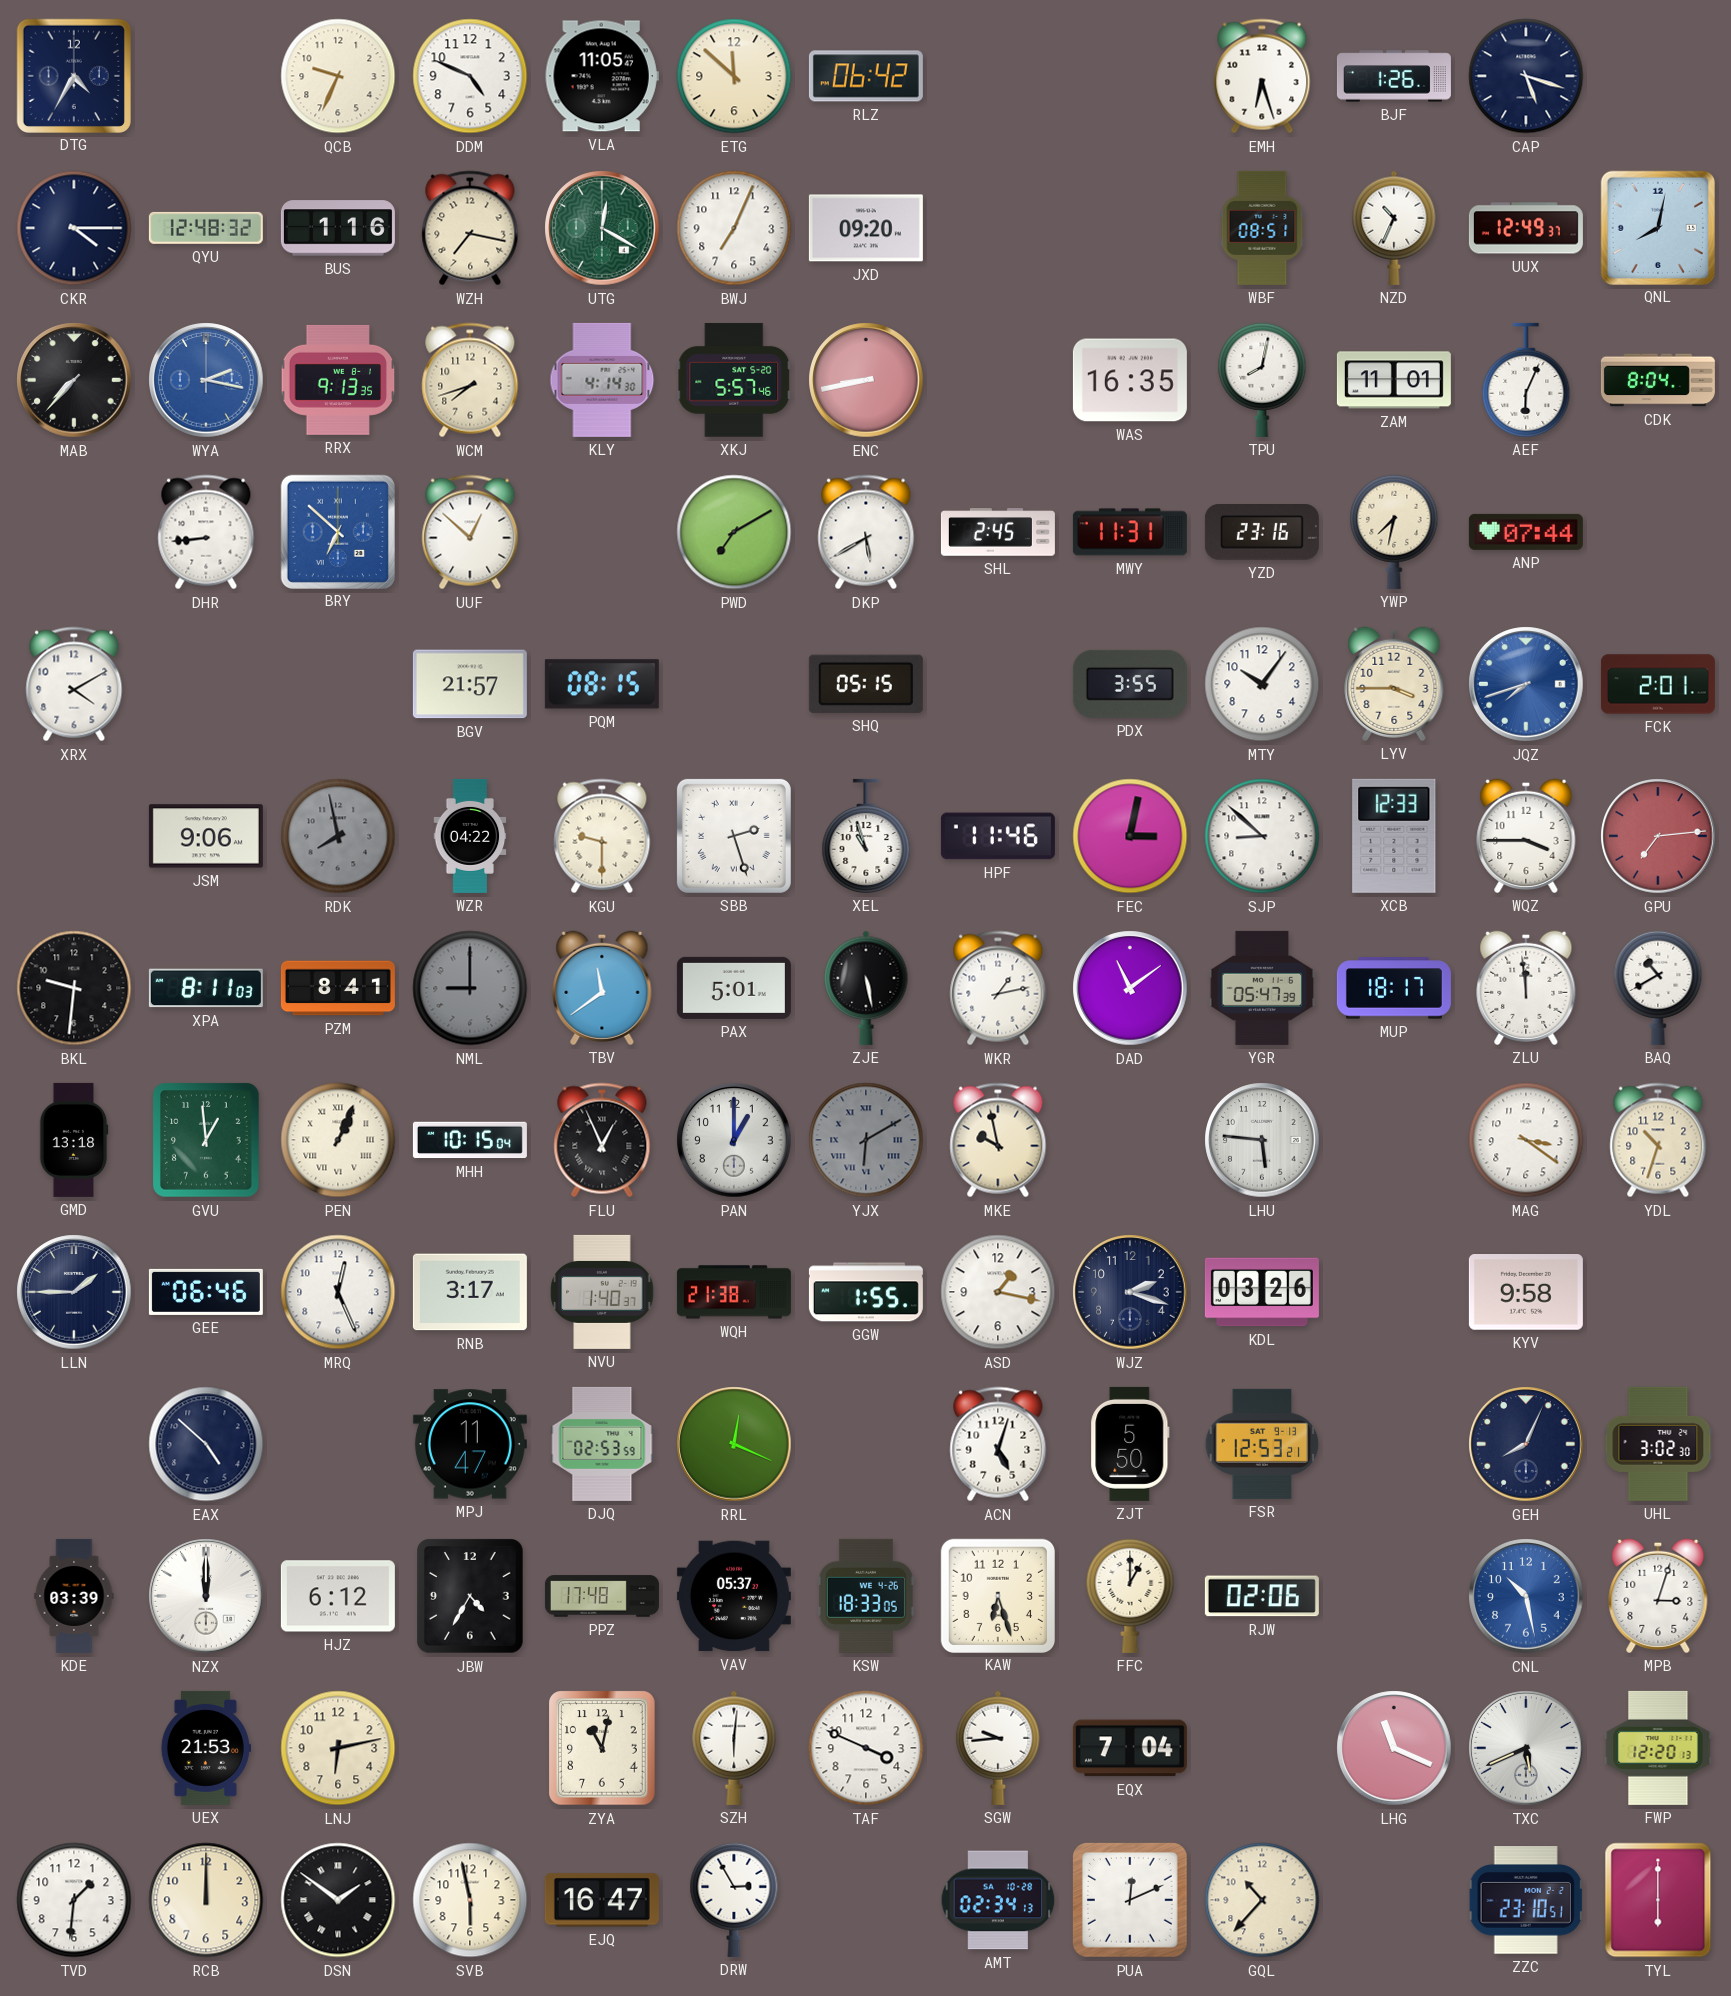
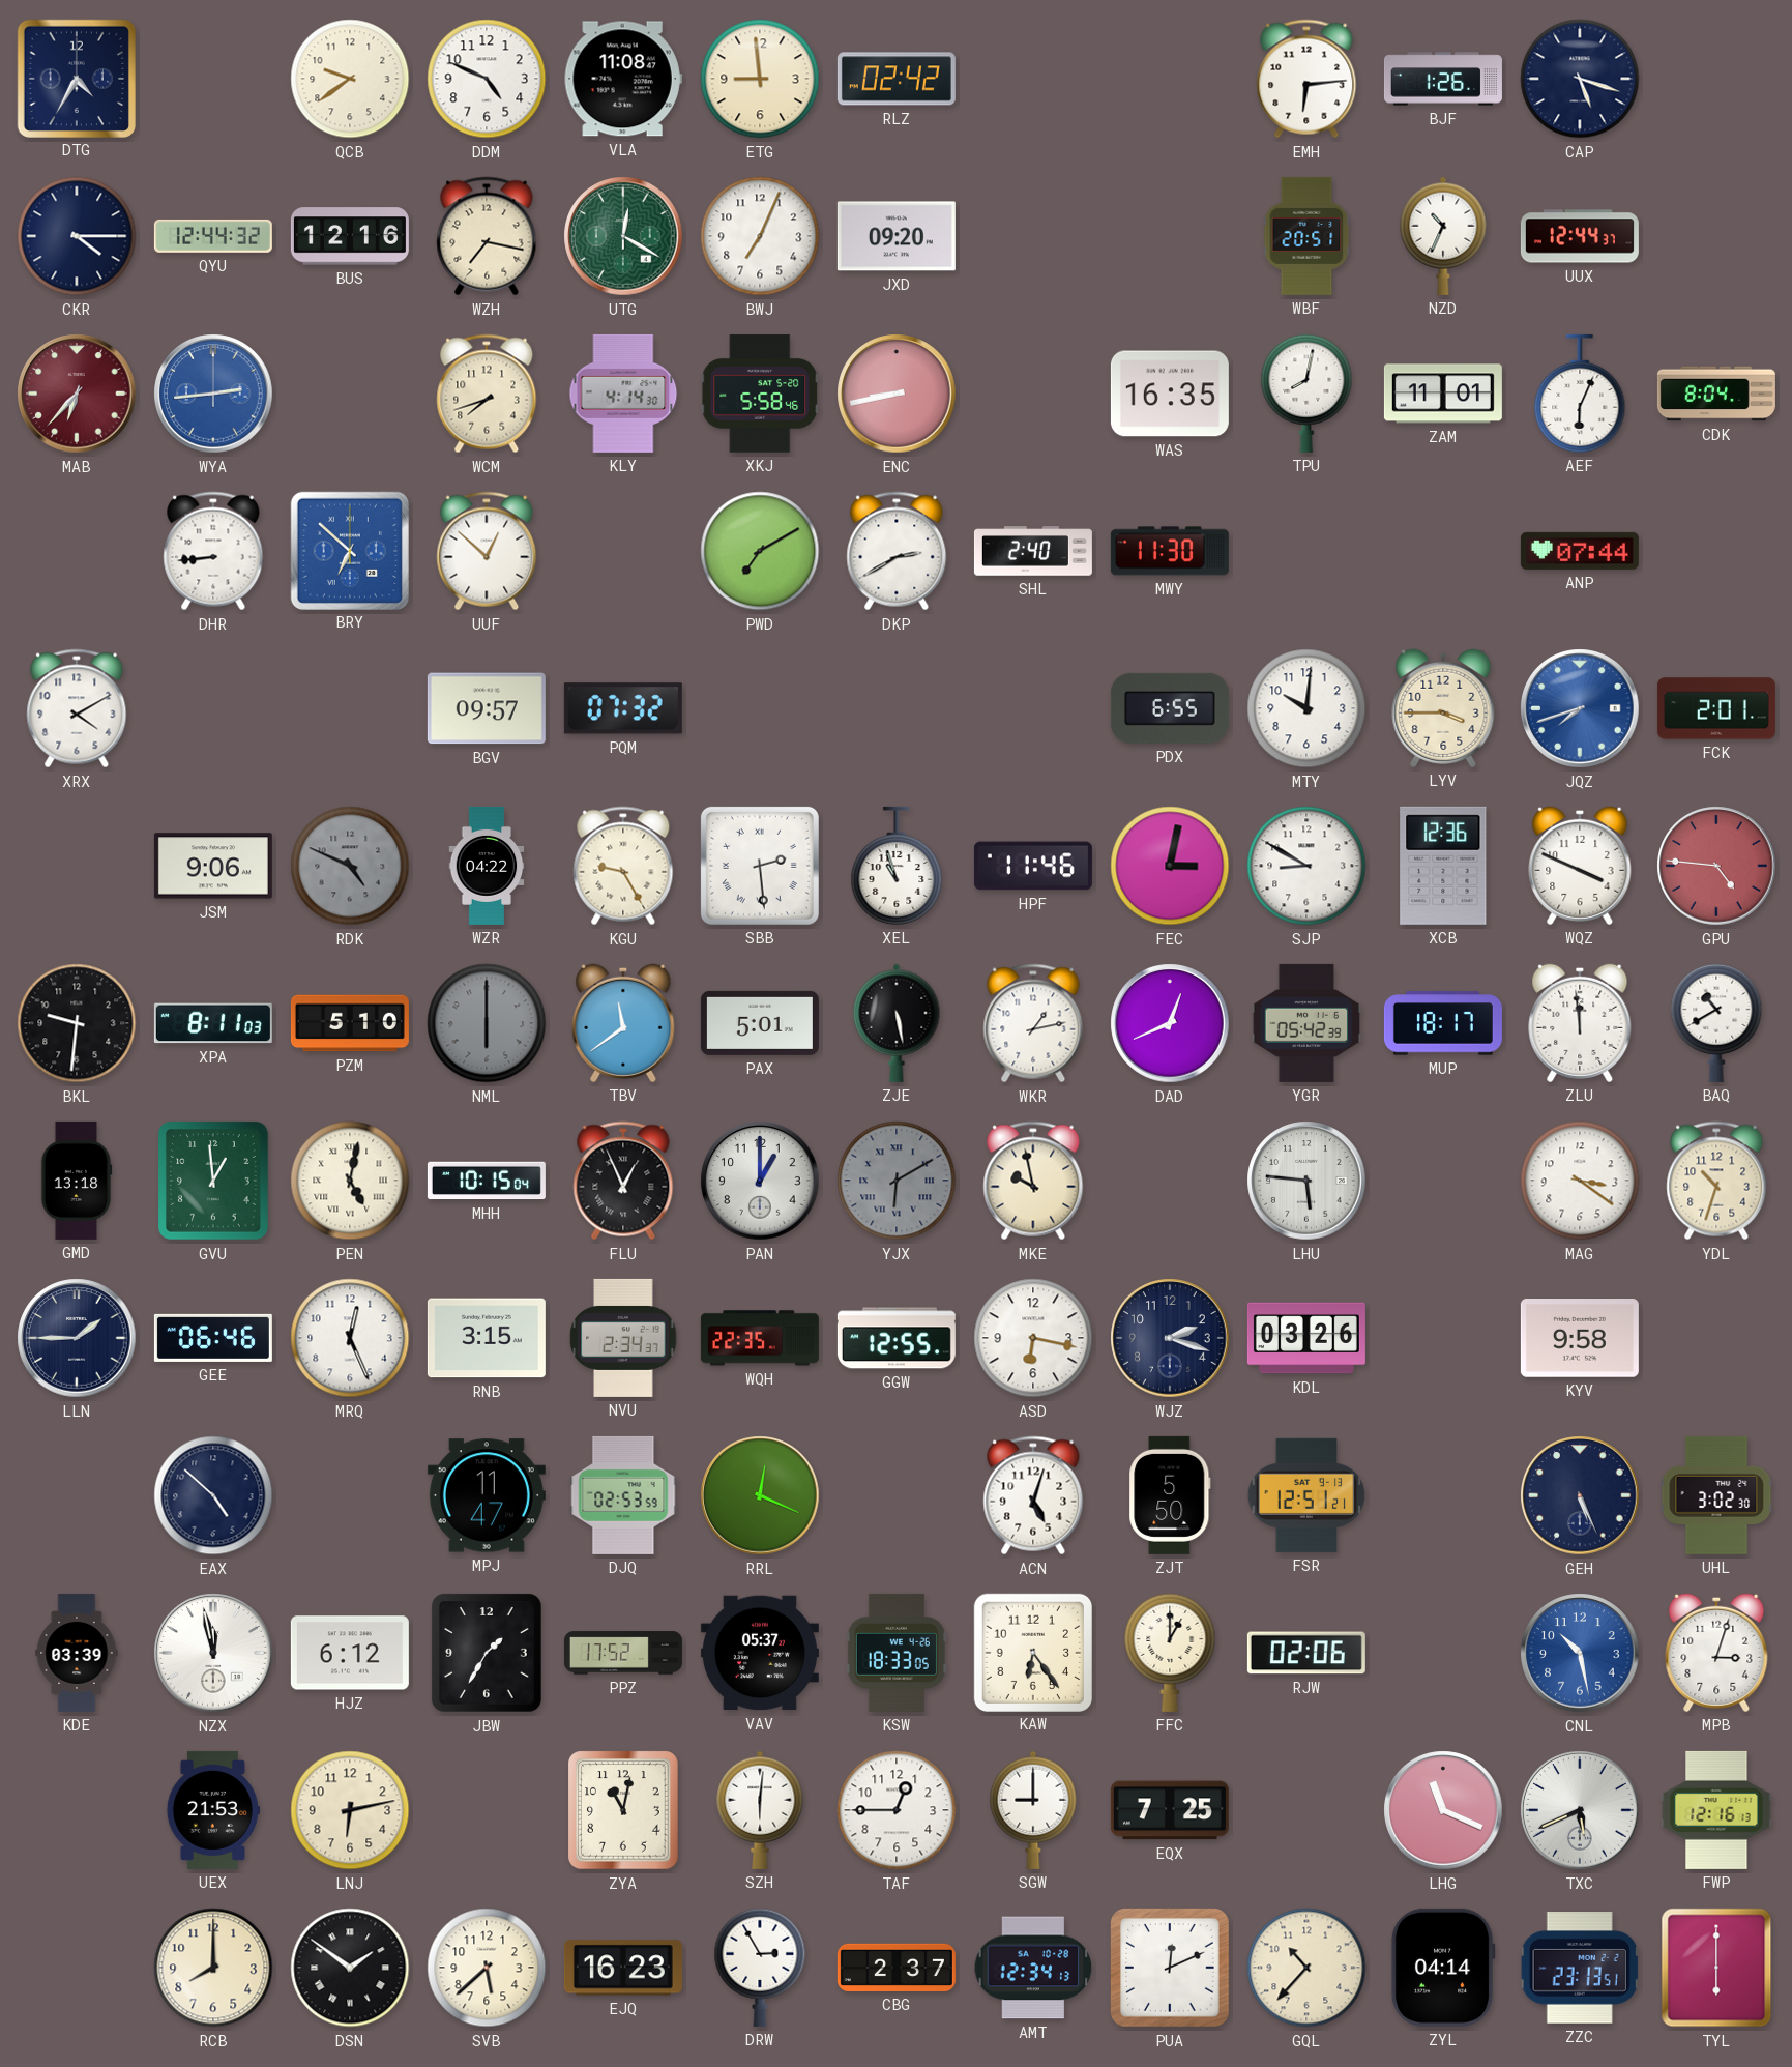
QCB: 9:34 -> 9:39
VLA: 11:05 -> 11:08
ETG: 11:52 -> 8:59
RLZ: 06:42 -> 02:42
EMH: 6:27 -> 6:14
QYU: 12:48 -> 12:44
BUS: 1:16 -> 12:16
WBF: 08:51 -> 20:51
UUX: 12:49 -> 12:44
QNL: 8:02 -> none
MAB: 7:37 -> 6:37
MAB dial: black -> burgundy
WYA: 2:17 -> 2:44
RRX: 9:13 -> none
XKJ: 5:57 -> 5:58
DKP: 5:40 -> 2:40
SHL: 2:45 -> 2:40
MWY: 11:31 -> 11:30
YZD: 23:16 -> none
YWP: 7:32 -> none
BGV: 21:57 -> 09:57
PQM: 08:15 -> 07:32
SHQ: 05:15 -> none
PDX: 3:55 -> 6:55
MTY: 10:06 -> 10:01
RDK: 7:58 -> 4:49
KGU: 9:30 -> 9:25
SBB: 2:27 -> 2:29
SJP: 8:52 -> 8:50
XCB: 12:33 -> 12:36
WQZ: 3:45 -> 3:49
GPU: 7:14 -> 4:46
PZM: 8:41 -> 5:10
NML: 9:00 -> 6:00
DAD: 11:09 -> 12:41
YGR: 05:47 -> 05:42
PEN: 1:04 -> 5:02
RNB: 3:17 -> 3:15
NVU: 1:40 -> 2:34
WQH: 21:38 -> 22:35
GGW: 1:55 -> 12:55
ASD: 1:17 -> 6:17
FSR: 12:53 -> 12:51
GEH: 8:04 -> 5:26
NZX: 12:00 -> 11:58
JBW: 4:35 -> 1:35
PPZ: 17:48 -> 17:52
KAW: 6:27 -> 6:24
TAF: 3:49 -> 12:45
SGW: 9:44 -> 9:00
EQX: 7:04 -> 7:25
FWP: 12:20 -> 12:16
TVD: 1:31 -> none
RCB: 12:00 -> 8:00
SVB: 5:58 -> 5:38
EJQ: 16:47 -> 16:23
CBG: none -> 2:37
AMT: 02:34 -> 12:34
ZYL: none -> 04:14
ZZC: 23:10 -> 23:13
